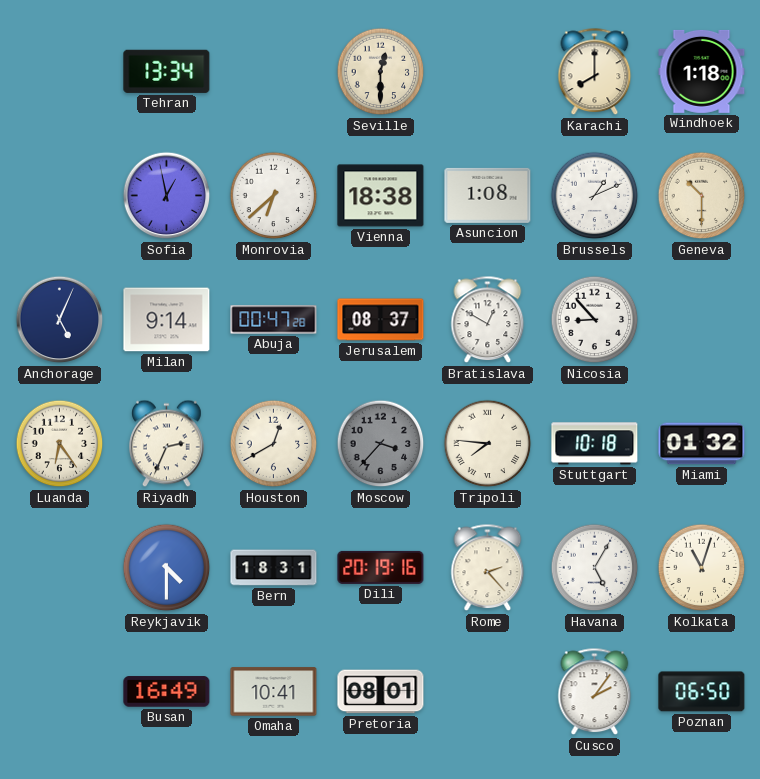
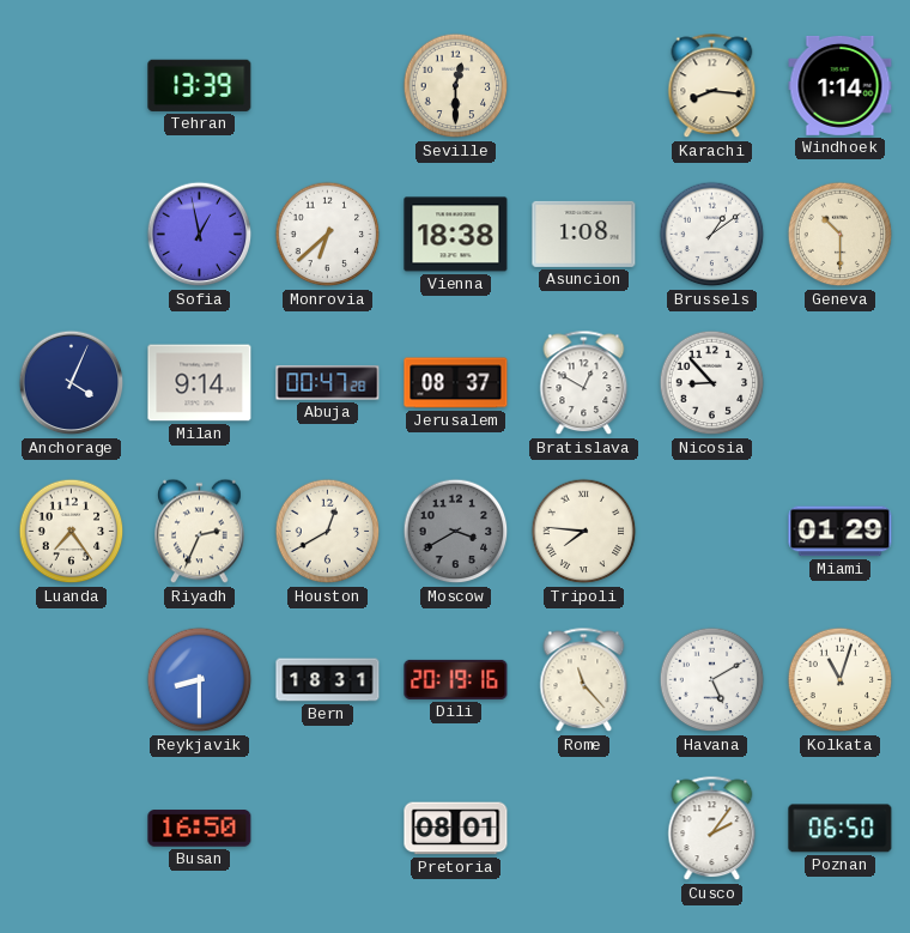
Tehran: 13:34 -> 13:39
Karachi: 8:00 -> 8:16
Windhoek: 1:18 -> 1:14
Brussels: 1:11 -> 1:09
Anchorage: 5:04 -> 4:04
Luanda: 6:24 -> 7:24
Moscow: 3:37 -> 3:40
Stuttgart: 10:18 -> none
Miami: 01:32 -> 01:29
Reykjavik: 4:30 -> 8:30
Rome: 2:23 -> 11:23
Havana: 5:05 -> 5:10
Busan: 16:49 -> 16:50
Omaha: 10:41 -> none
